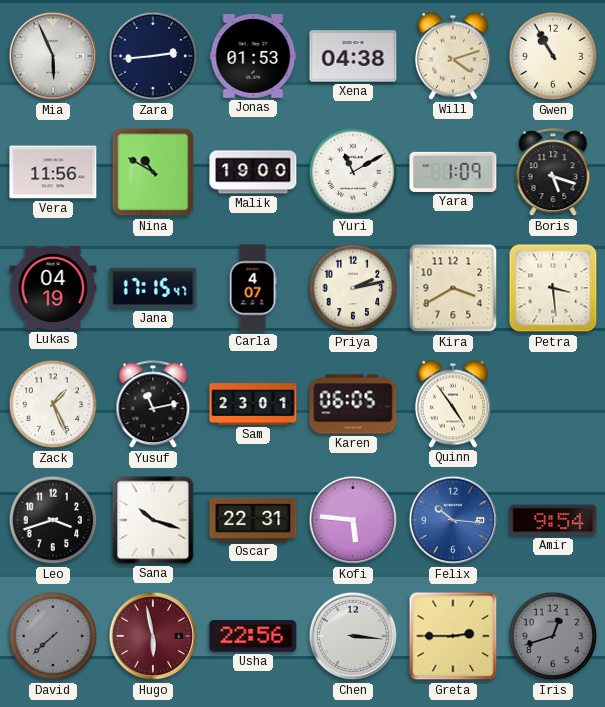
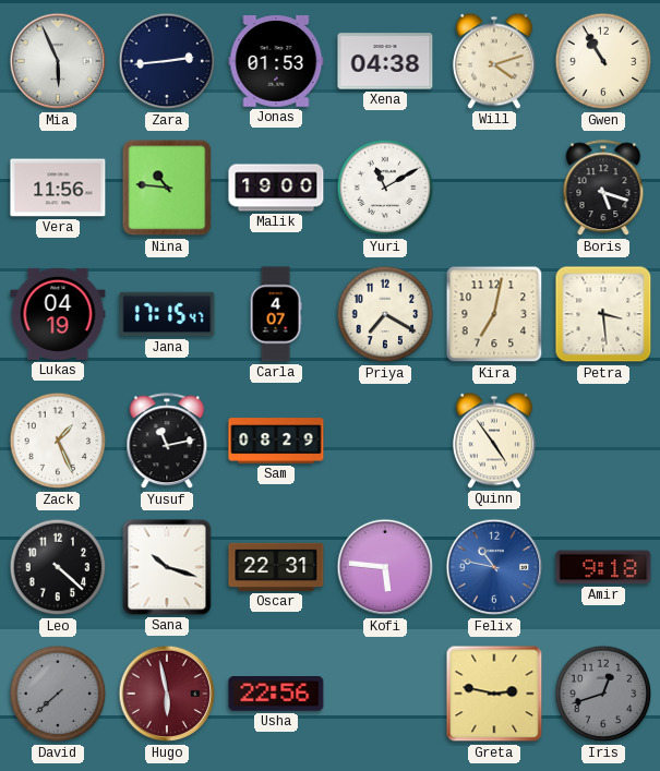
Nina: 10:50 -> 10:46
Yara: 1:09 -> none
Priya: 2:13 -> 7:20
Kira: 3:40 -> 7:02
Sam: 23:01 -> 08:29
Karen: 06:05 -> none
Leo: 3:42 -> 4:22
Felix: 10:16 -> 10:47
Amir: 9:54 -> 9:18
Chen: 3:16 -> none
Greta: 2:45 -> 2:47
